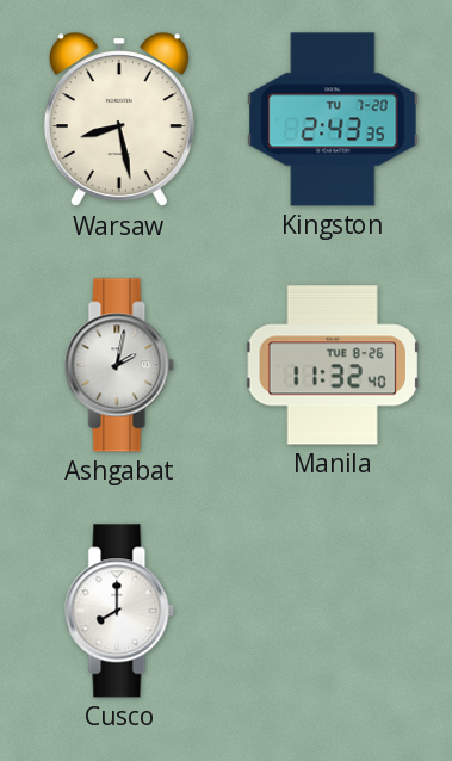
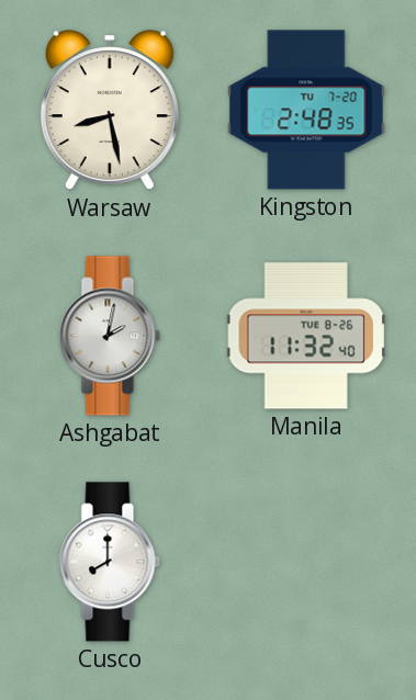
Kingston: 2:43 -> 2:48
